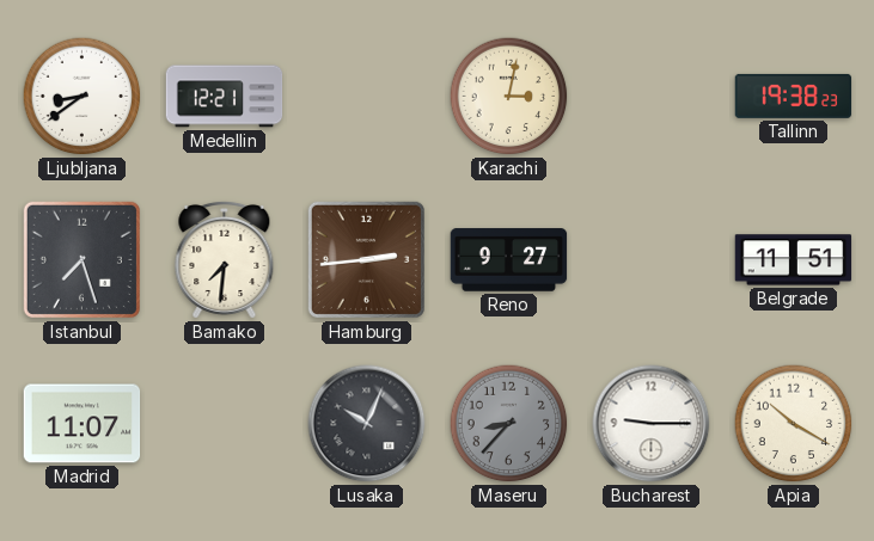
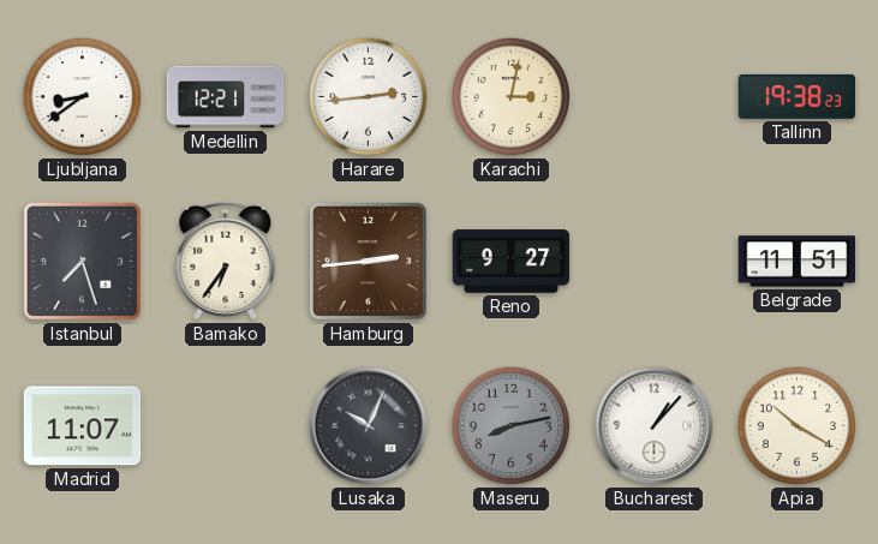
Harare: none -> 2:44
Bamako: 7:31 -> 6:36
Maseru: 8:37 -> 8:13
Bucharest: 9:15 -> 1:07
